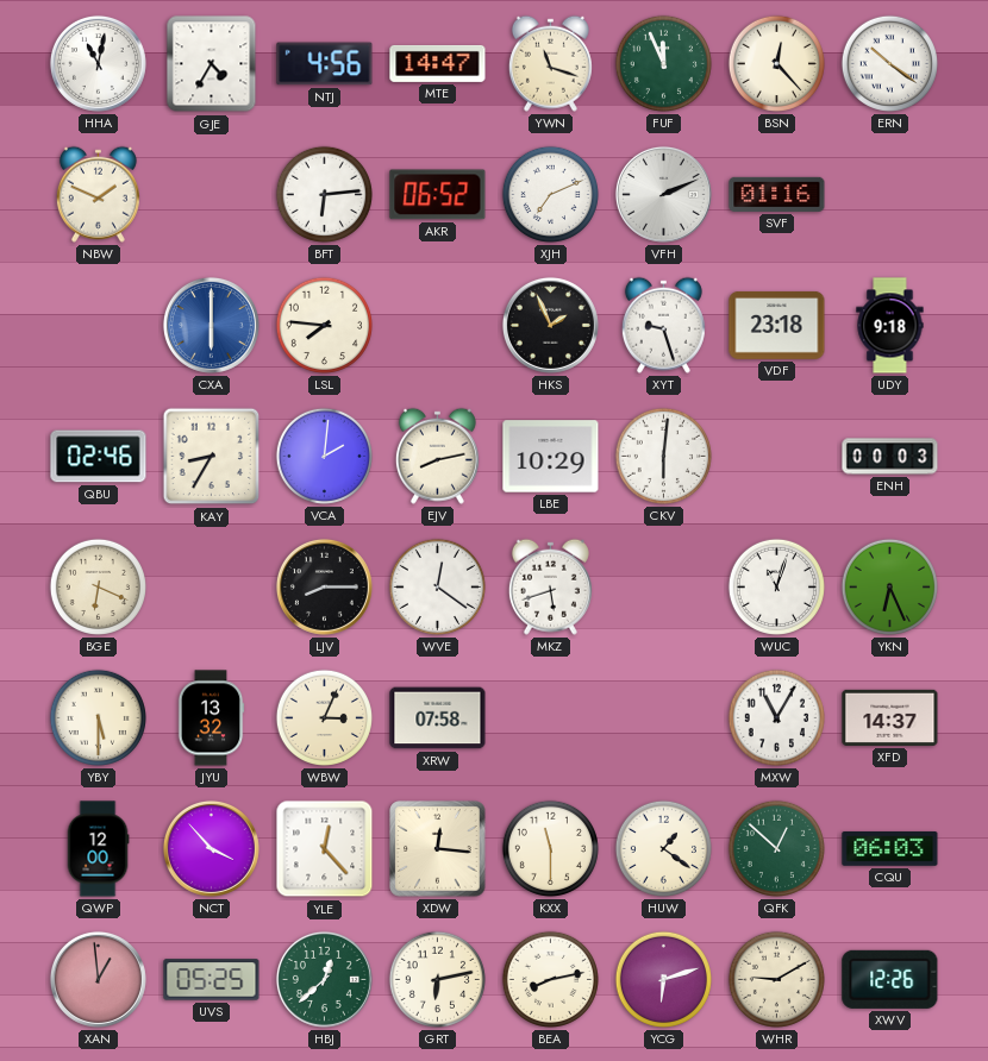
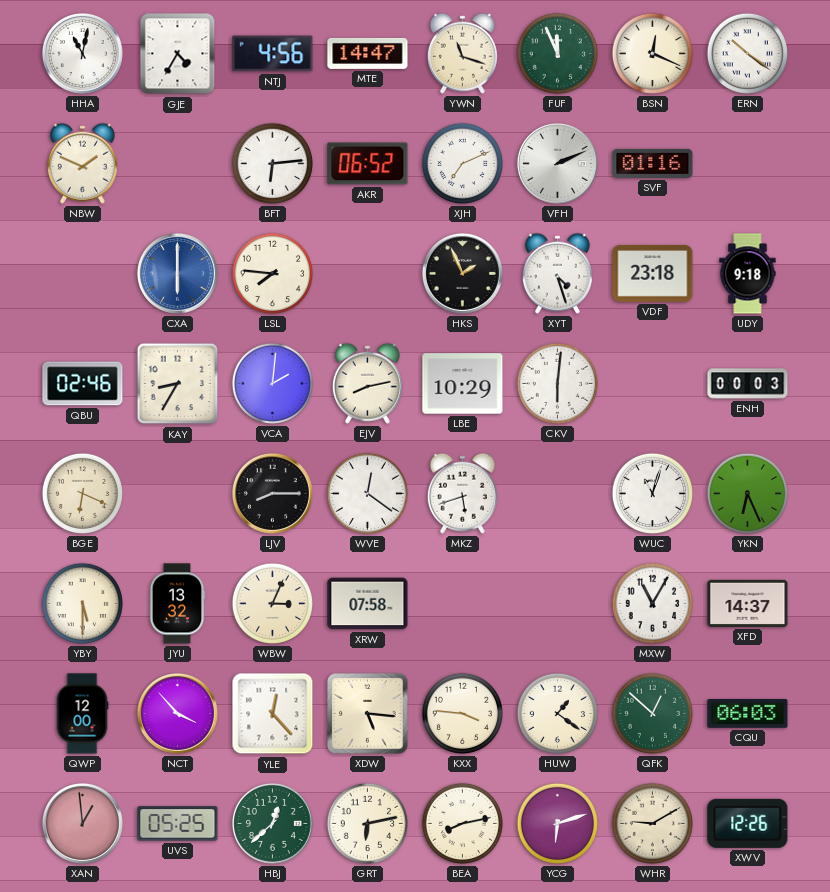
BSN: 12:23 -> 12:19
XYT: 9:27 -> 4:27
XDW: 12:16 -> 5:16
KXX: 11:30 -> 3:46
